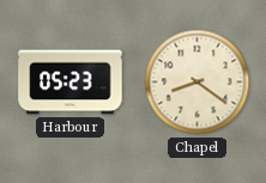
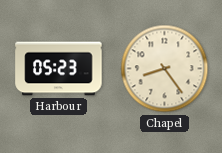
Chapel: 8:21 -> 8:24
